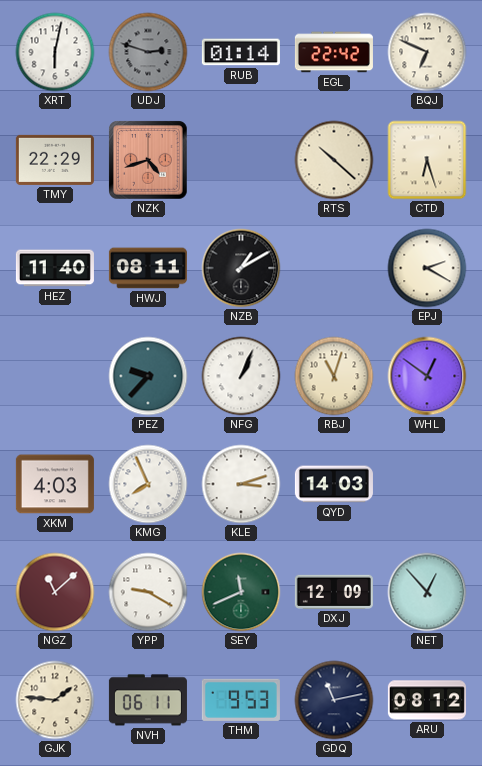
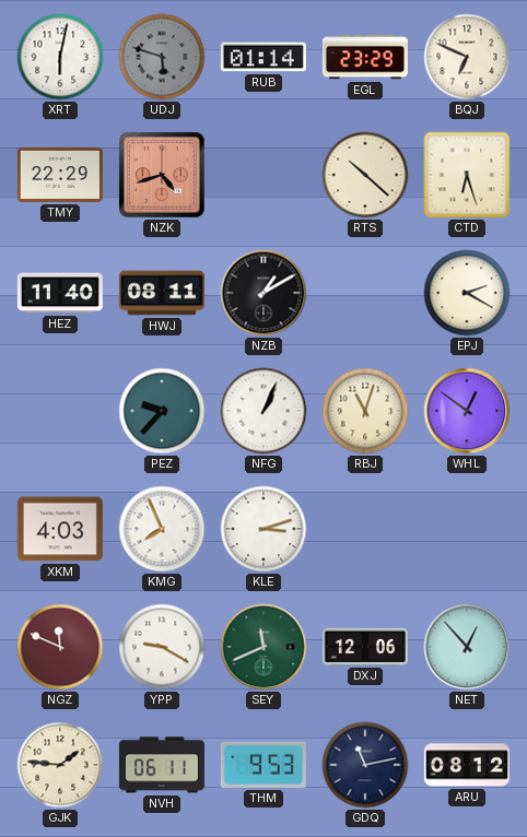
UDJ: 2:48 -> 5:48
EGL: 22:42 -> 23:29
QYD: 14:03 -> none
NGZ: 11:08 -> 11:49
DXJ: 12:09 -> 12:06
